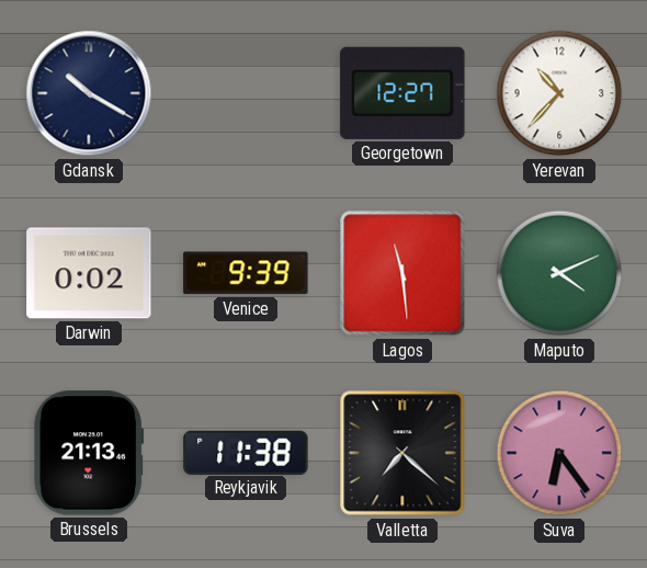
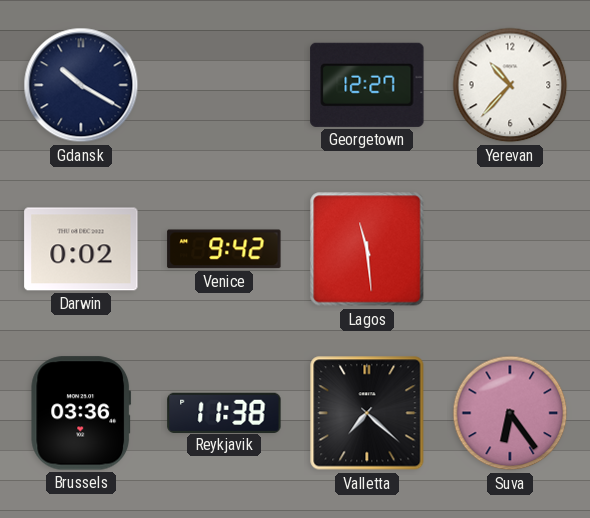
Venice: 9:39 -> 9:42
Maputo: 4:11 -> none
Brussels: 21:13 -> 03:36
